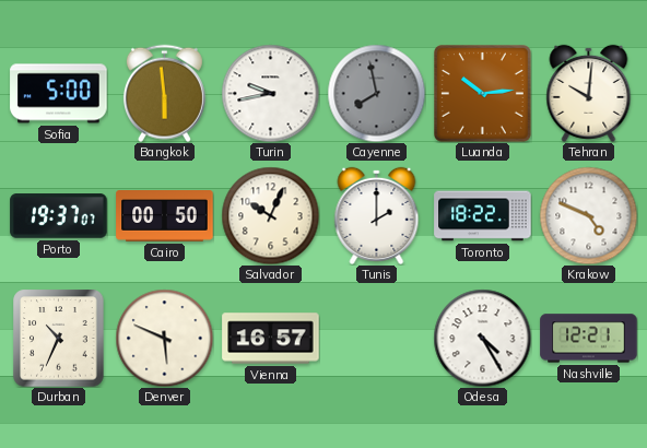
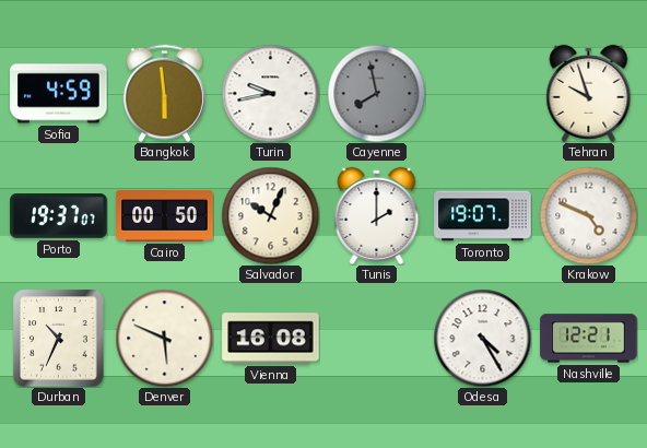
Sofia: 5:00 -> 4:59
Luanda: 10:14 -> none
Tehran: 10:01 -> 9:57
Toronto: 18:22 -> 19:07
Vienna: 16:57 -> 16:08
